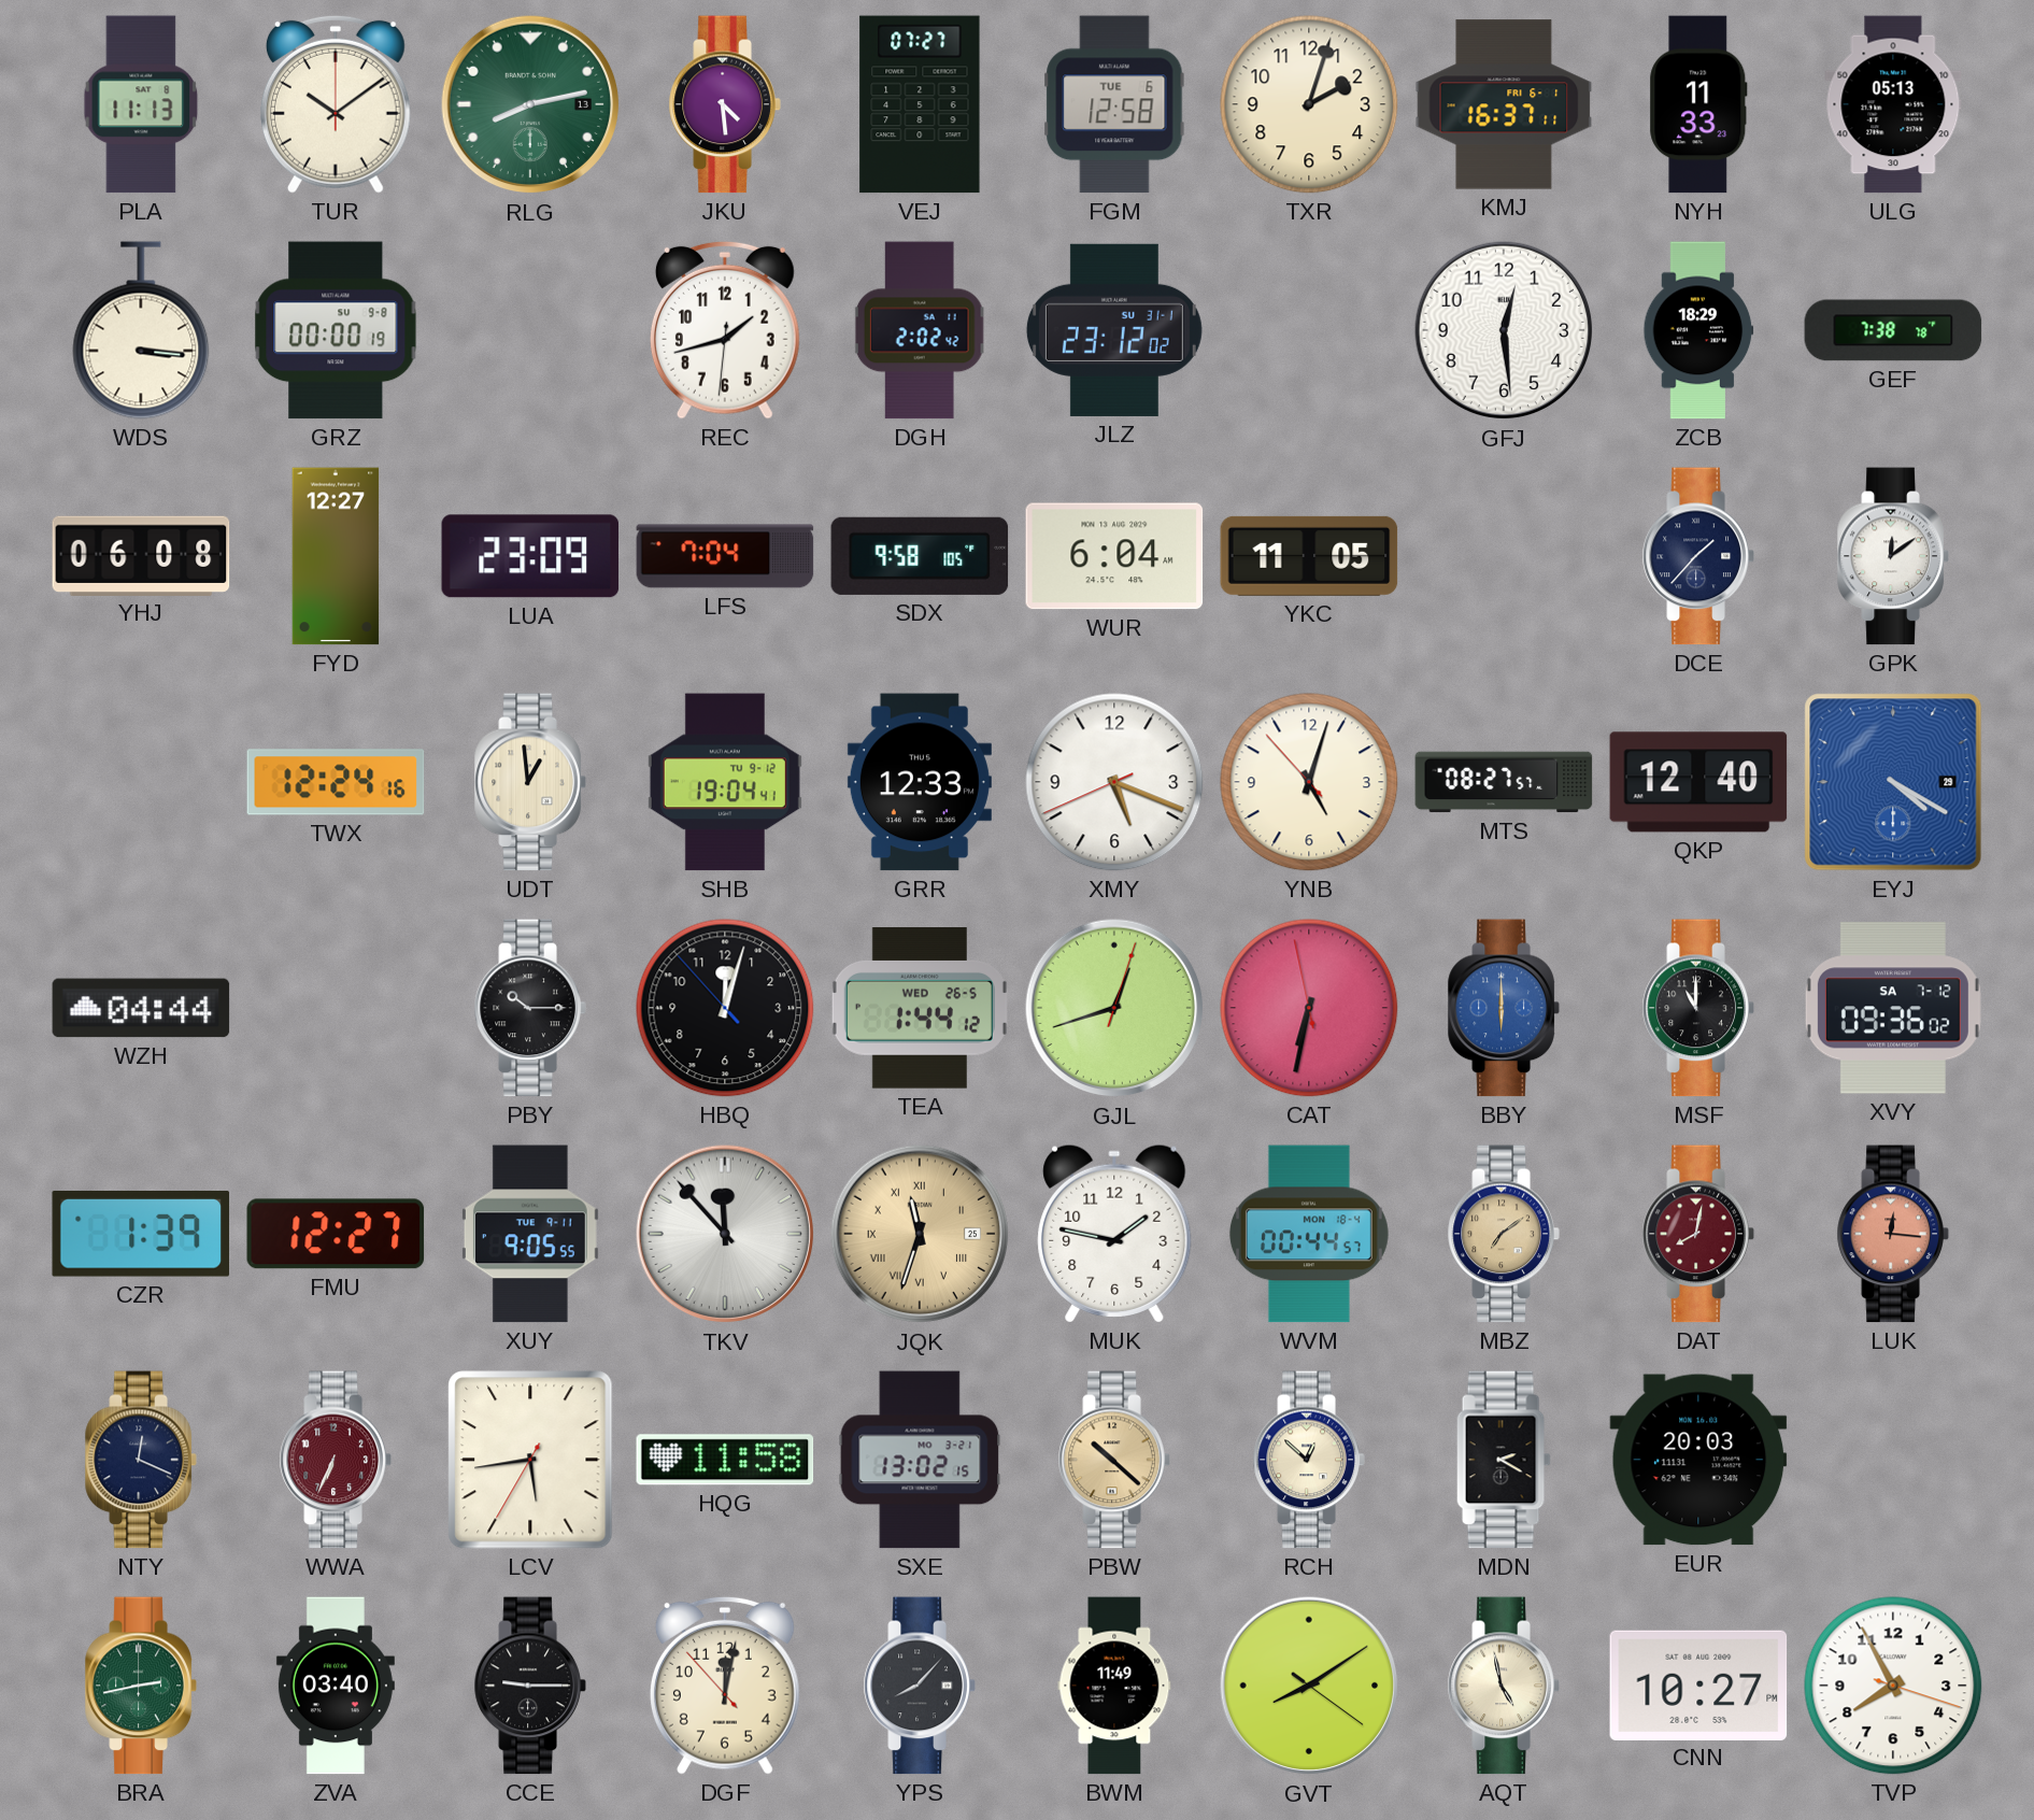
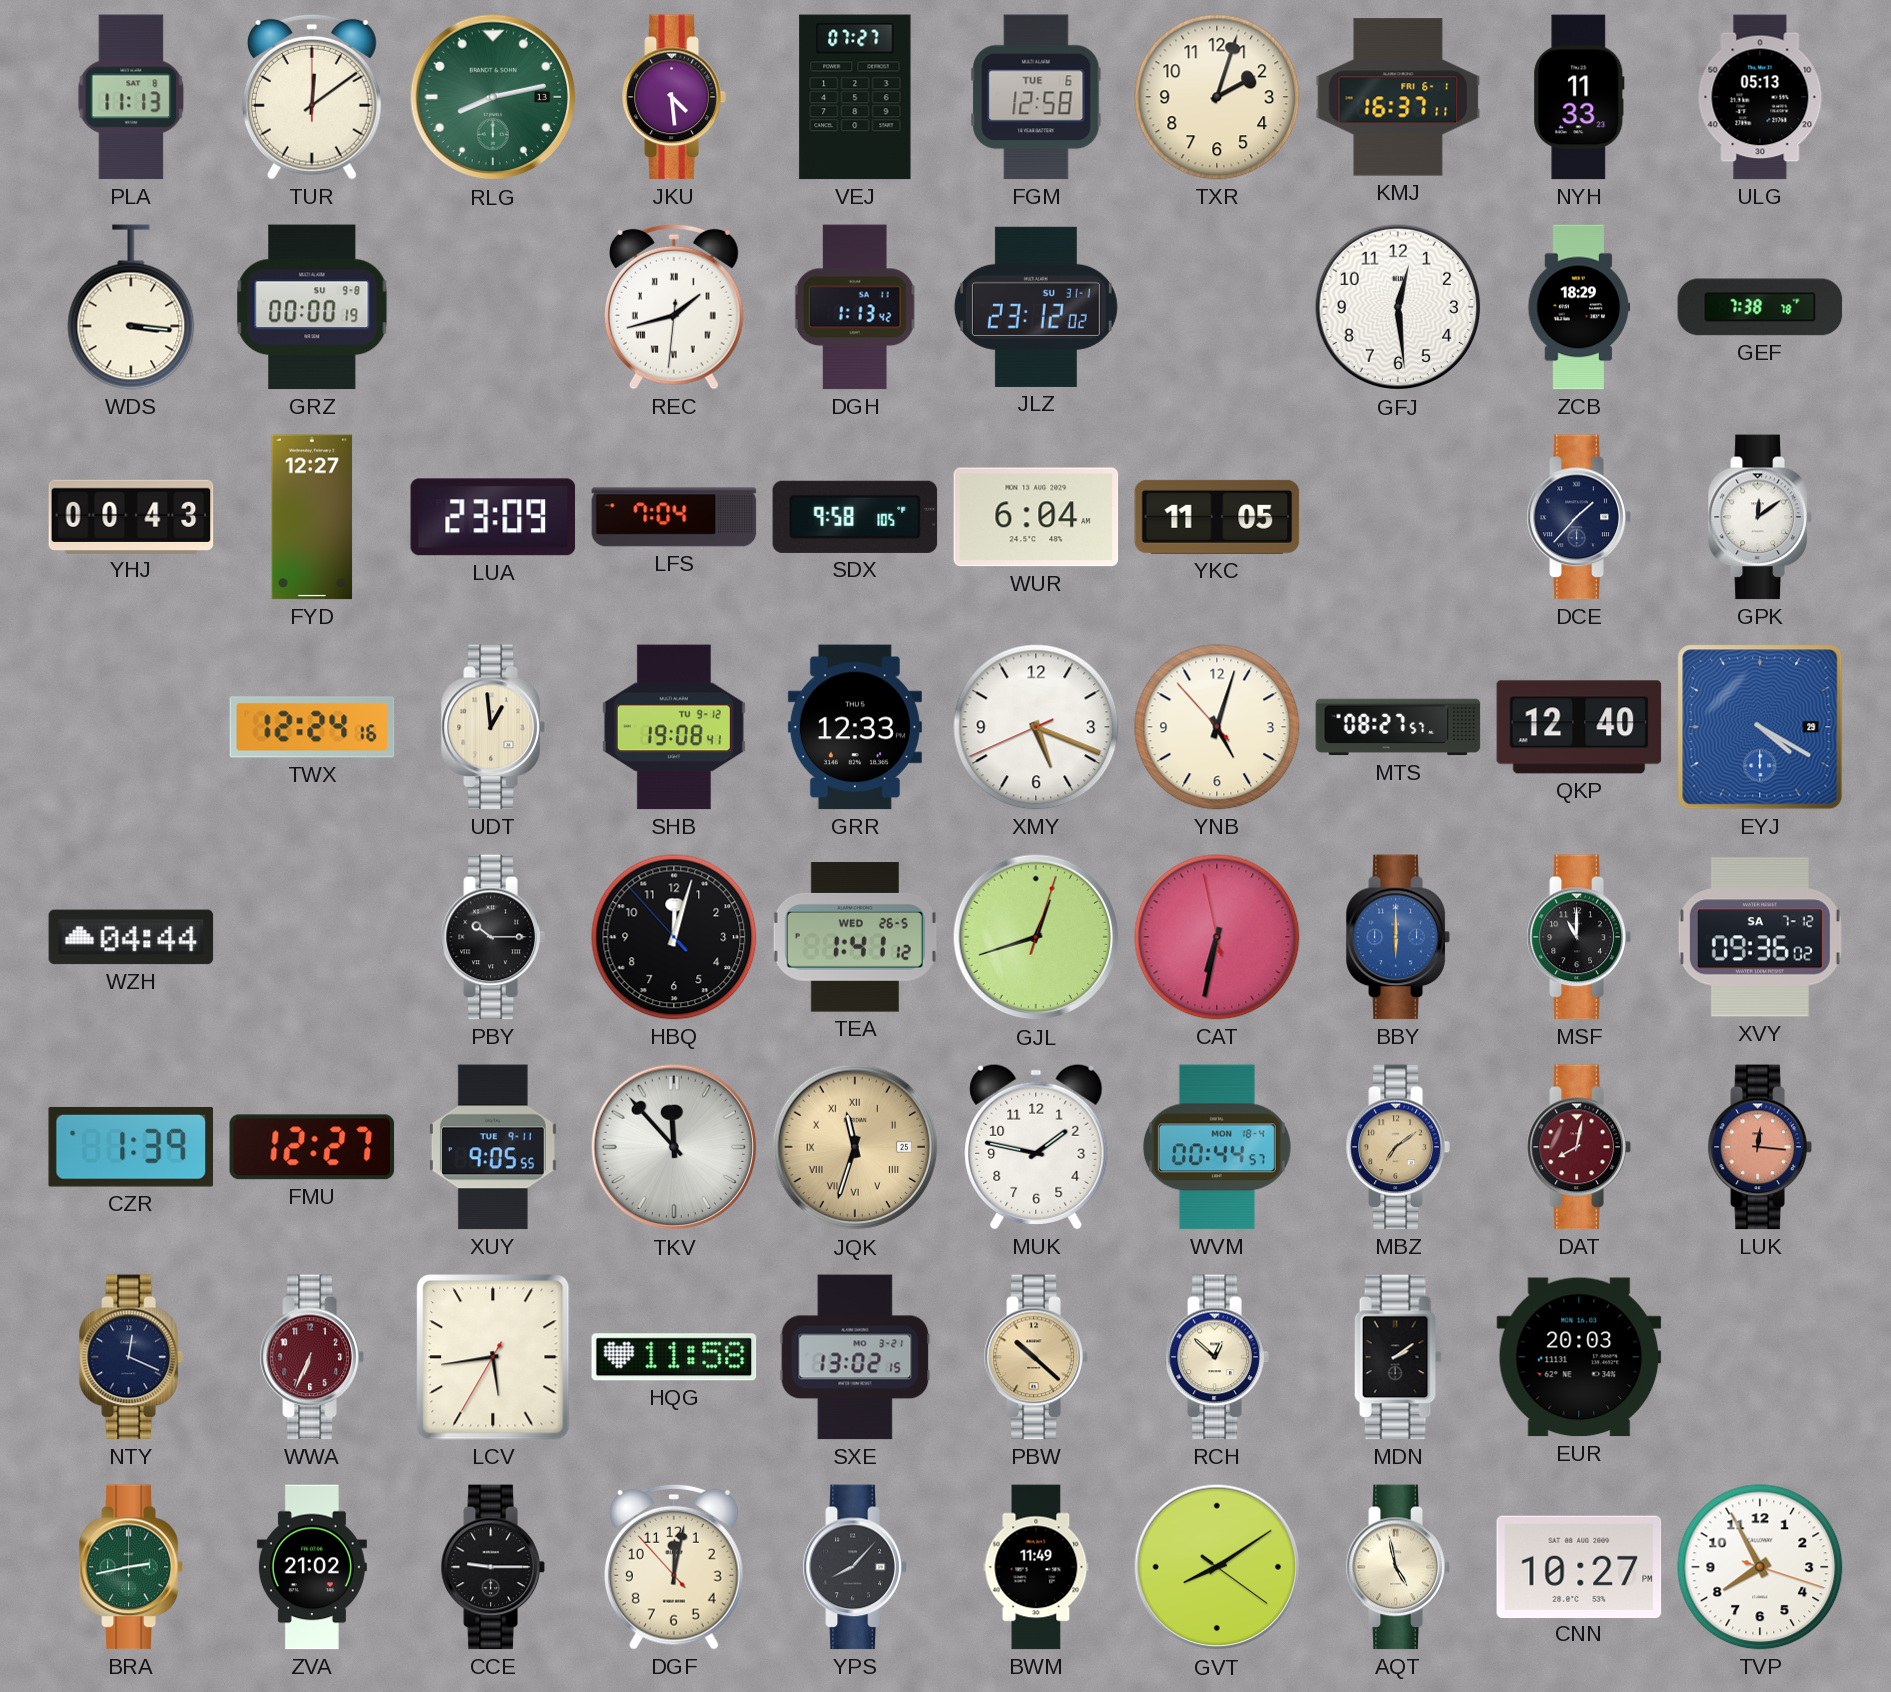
TUR: 10:09 -> 12:09
REC numerals: Arabic -> Roman
DGH: 2:02 -> 1:13
YHJ: 06:08 -> 00:43
SHB: 19:04 -> 19:08
TEA: 1:44 -> 1:41
MDN: 2:20 -> 2:09
ZVA: 03:40 -> 21:02
